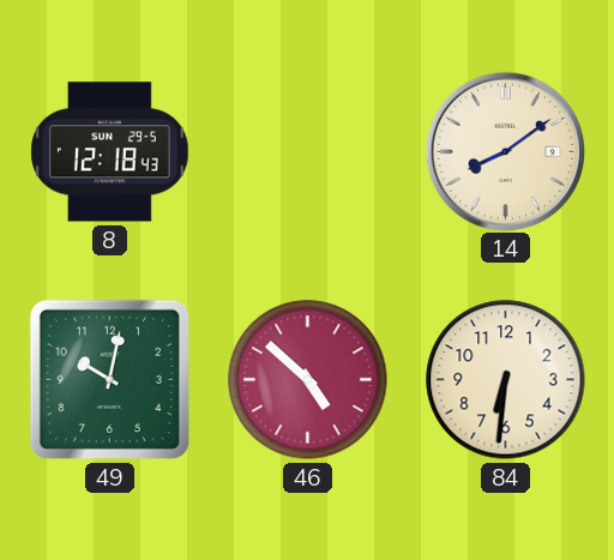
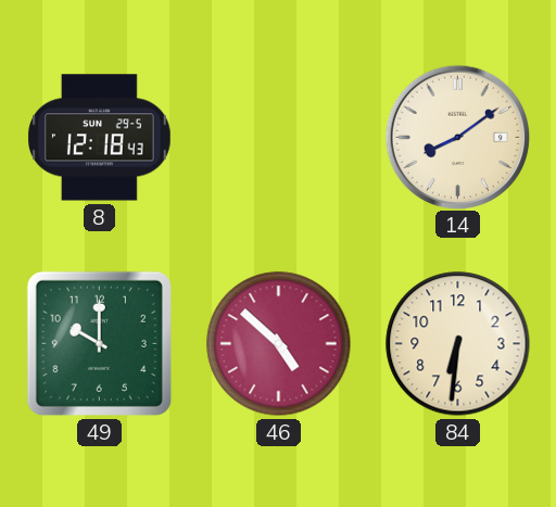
49: 10:02 -> 10:00
